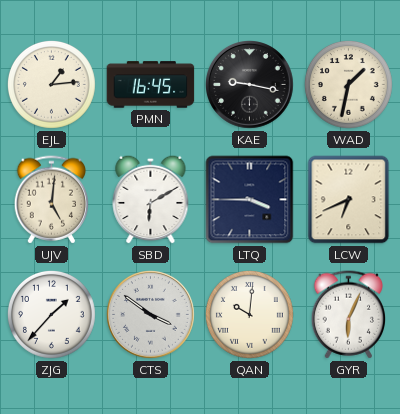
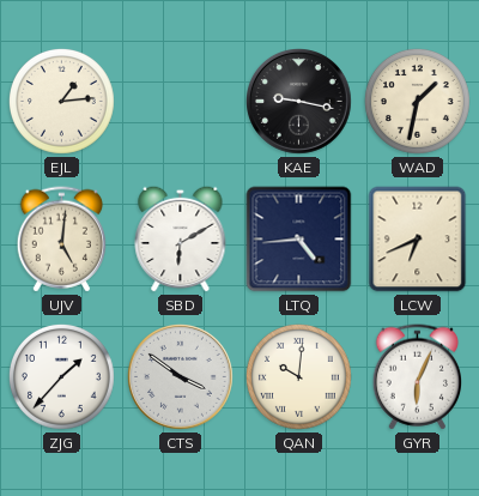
PMN: 16:45 -> none
LTQ: 3:45 -> 4:44
